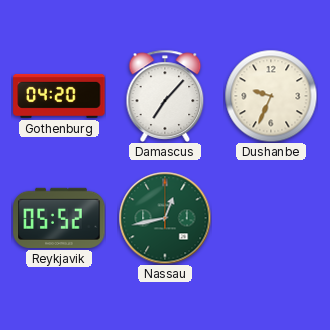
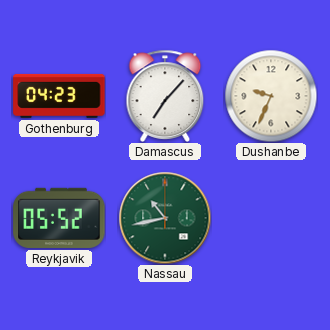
Gothenburg: 04:20 -> 04:23
Nassau: 12:43 -> 10:43
